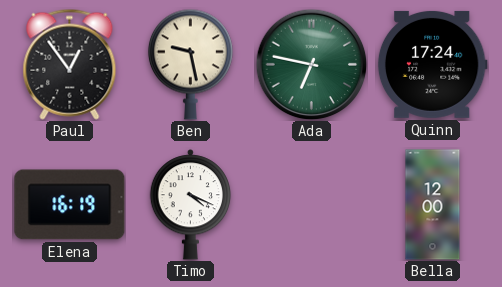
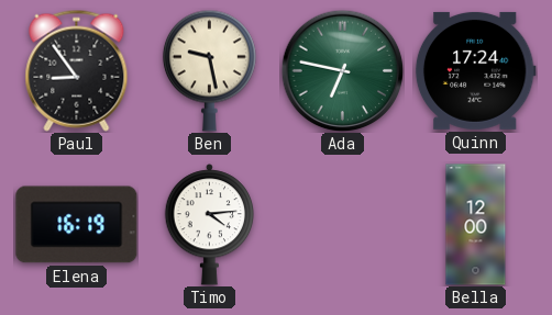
Paul: 12:54 -> 8:54
Timo: 4:19 -> 4:14
